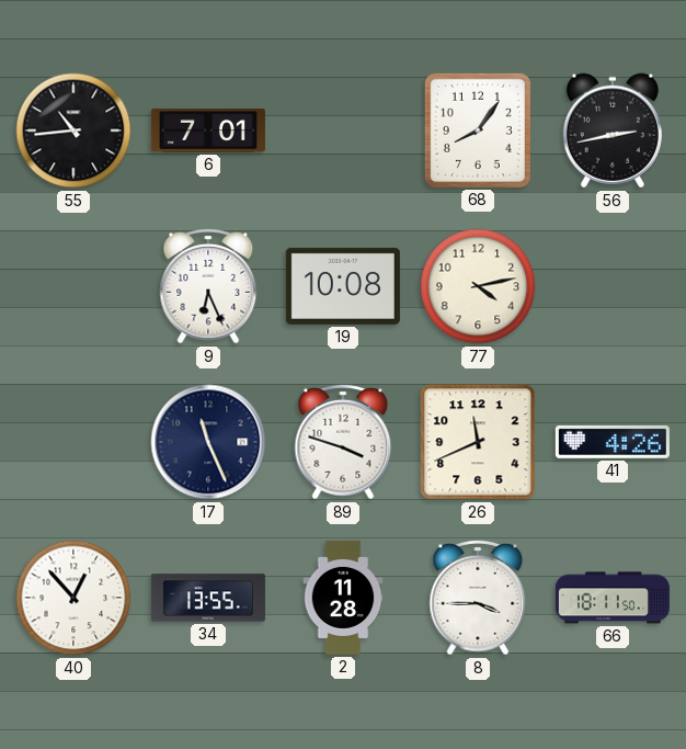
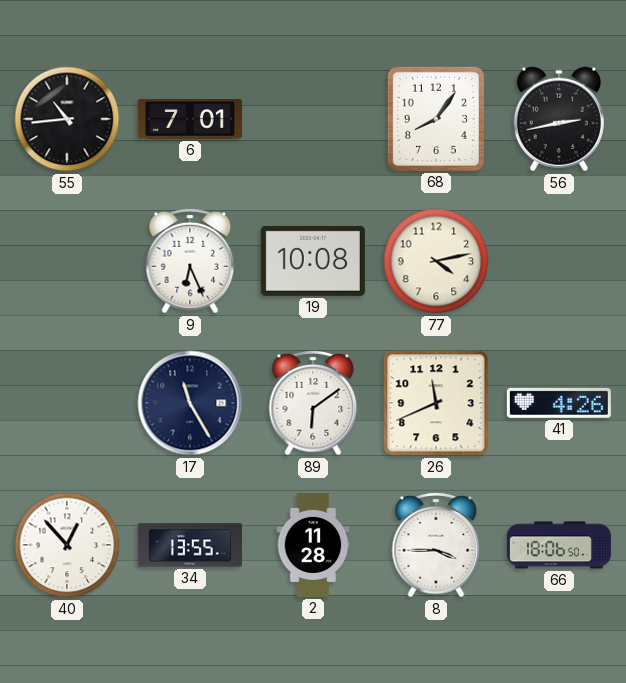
17: 11:26 -> 11:25
89: 3:48 -> 6:09
66: 18:11 -> 18:06
